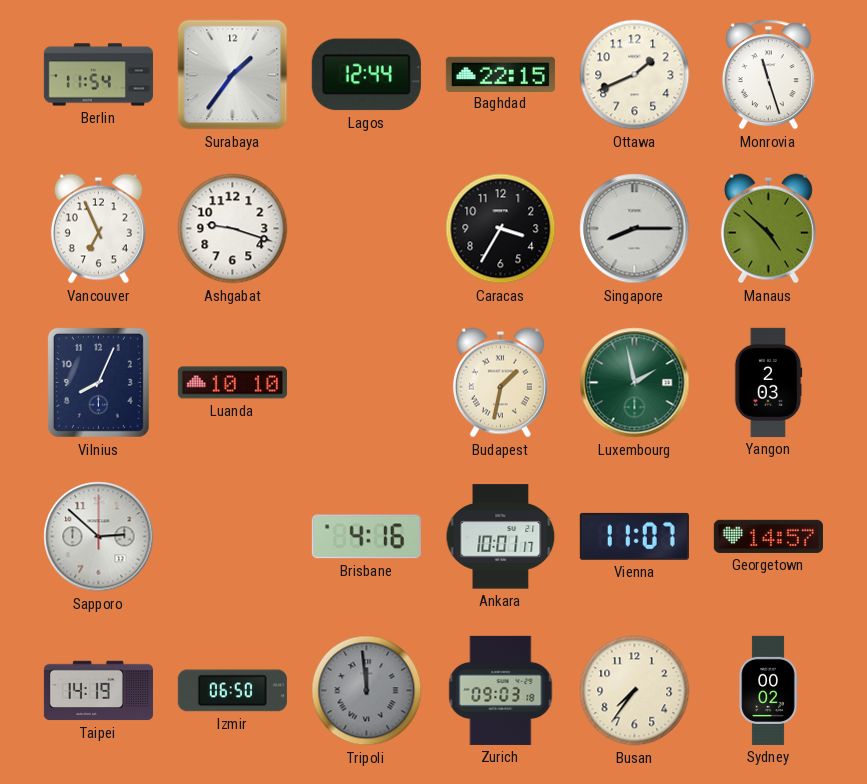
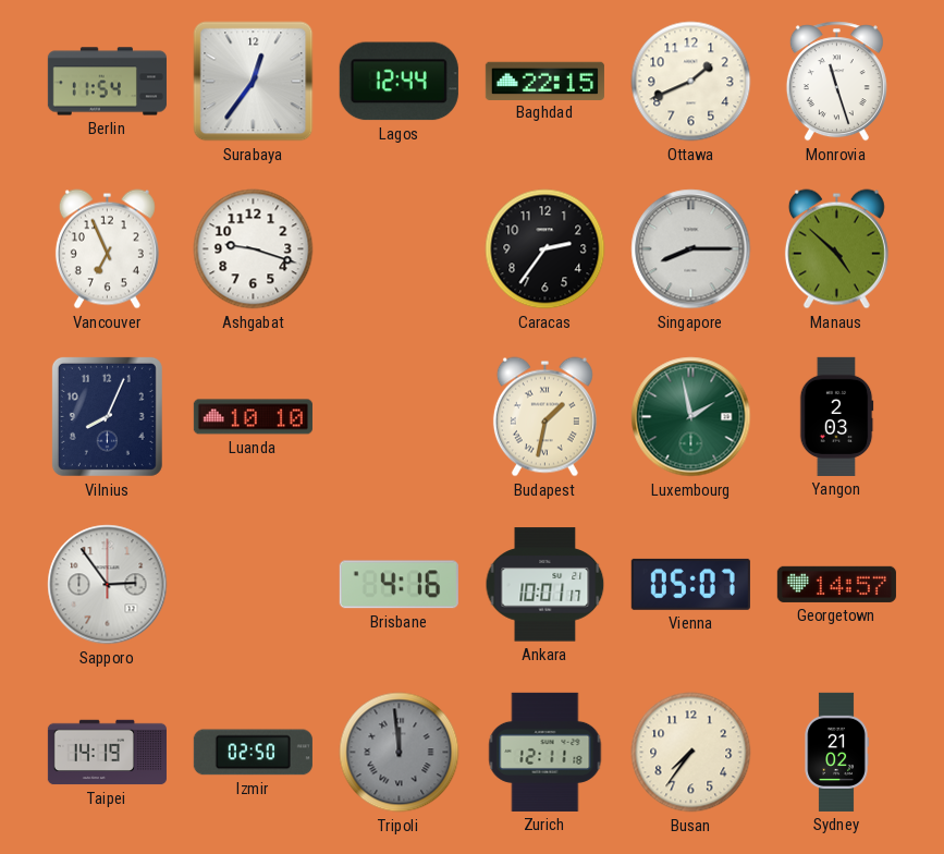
Surabaya: 1:36 -> 12:36
Caracas: 3:35 -> 2:36
Sapporo: 2:52 -> 2:54
Vienna: 11:07 -> 05:07
Izmir: 06:50 -> 02:50
Zurich: 09:03 -> 12:11
Sydney: 00:02 -> 21:02
